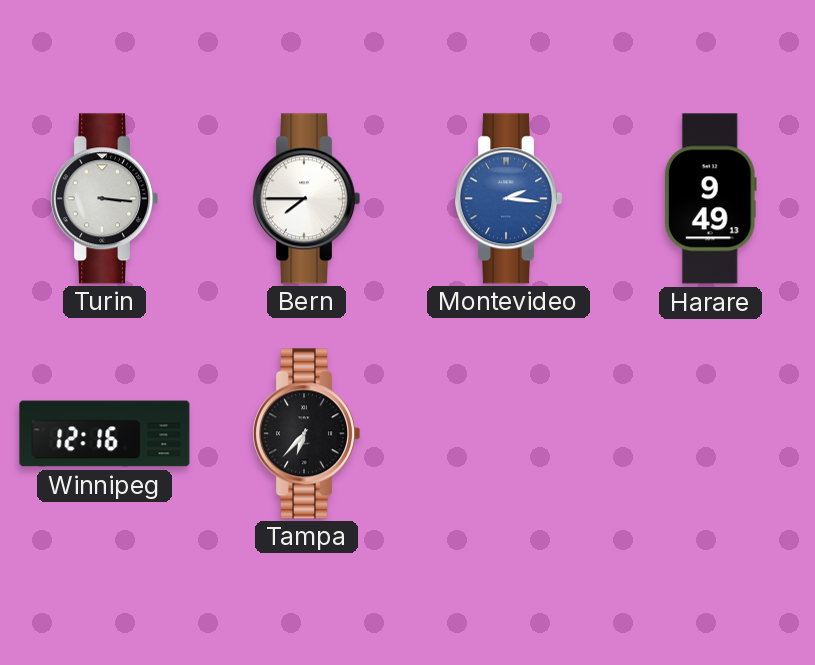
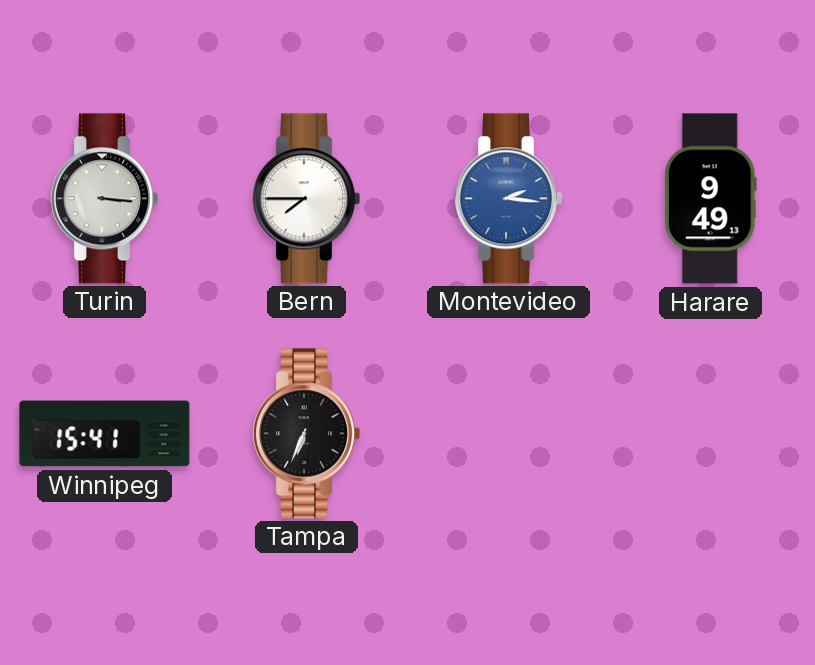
Winnipeg: 12:16 -> 15:41
Tampa: 6:37 -> 6:34
